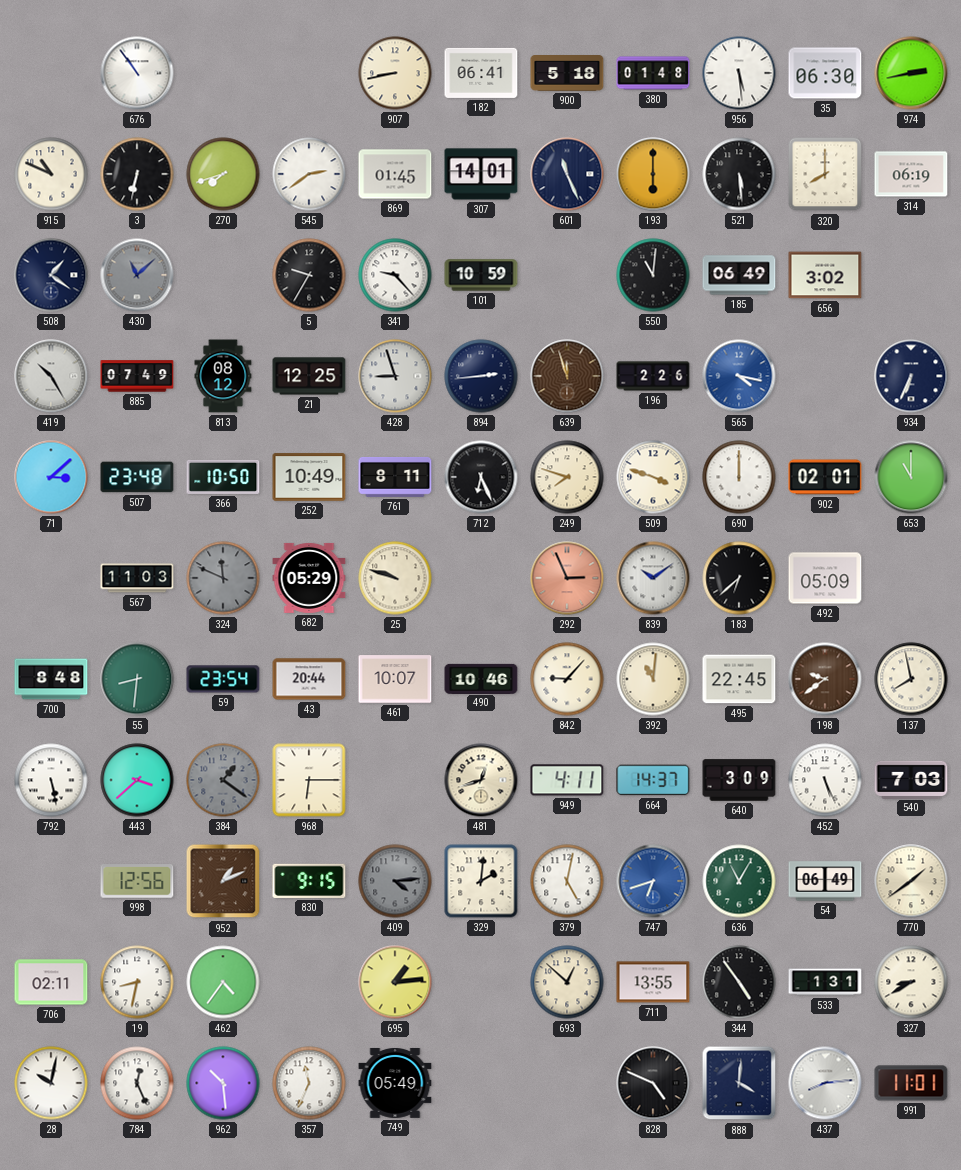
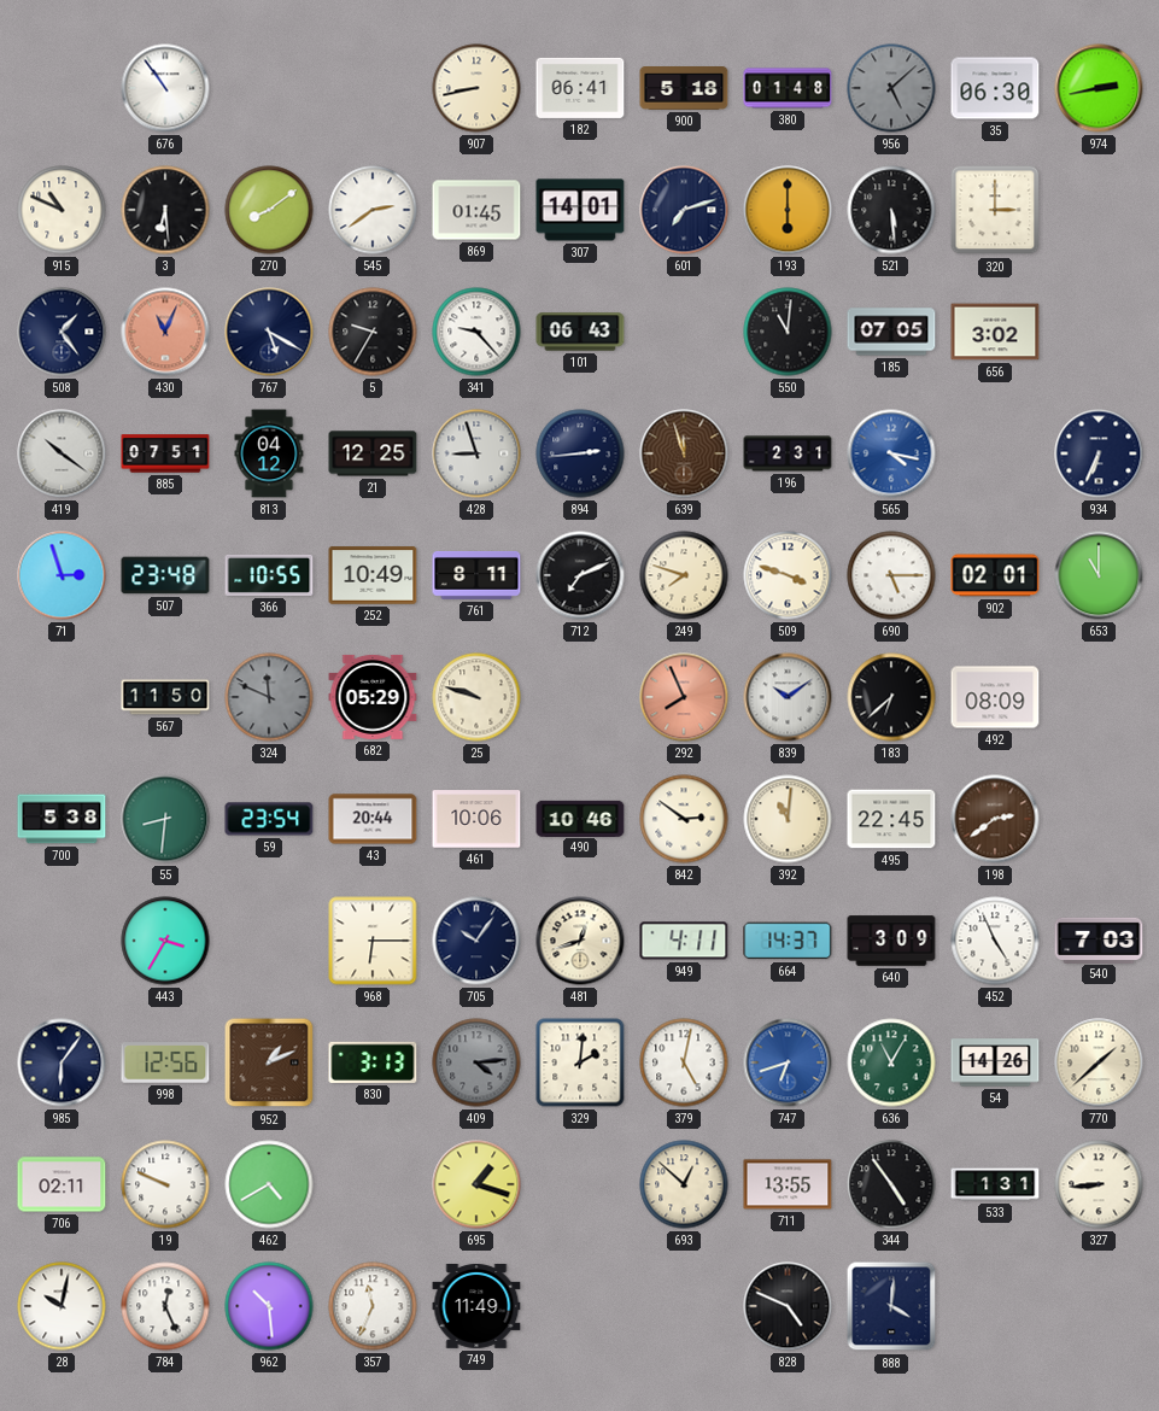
956: 5:29 -> 5:08
956 dial: white -> grey
3: 6:32 -> 6:29
270: 7:42 -> 8:09
601: 11:26 -> 7:12
320: 8:00 -> 3:00
314: 06:19 -> none
508: 1:21 -> 1:24
430: 11:08 -> 11:04
430 dial: grey -> salmon
767: none -> 5:20
101: 10:59 -> 06:43
185: 06:49 -> 07:05
419: 10:25 -> 10:21
885: 07:49 -> 07:51
813: 08:12 -> 04:12
196: 2:26 -> 2:31
71: 3:08 -> 2:57
366: 10:50 -> 10:55
712: 6:26 -> 7:11
690: 12:00 -> 5:15
567: 11:03 -> 11:50
292: 2:56 -> 7:56
492: 05:09 -> 08:09
700: 8:48 -> 5:38
461: 10:07 -> 10:06
842: 9:07 -> 2:51
198: 9:39 -> 2:39
137: 7:58 -> none
792: 5:28 -> none
443: 3:38 -> 3:35
384: 1:21 -> none
705: none -> 10:06
452: 5:26 -> 4:56
985: none -> 6:06
830: 9:15 -> 3:13
54: 06:49 -> 14:26
770: 1:39 -> 1:38
19: 8:32 -> 9:49
462: 4:36 -> 4:40
695: 1:14 -> 1:18
327: 8:40 -> 8:44
749: 05:49 -> 11:49
437: 8:14 -> none
991: 11:01 -> none
